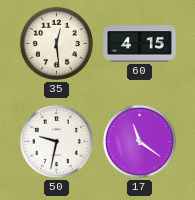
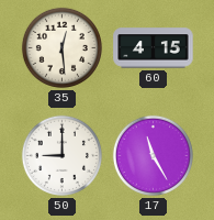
50: 9:32 -> 9:00
17: 11:21 -> 11:25
